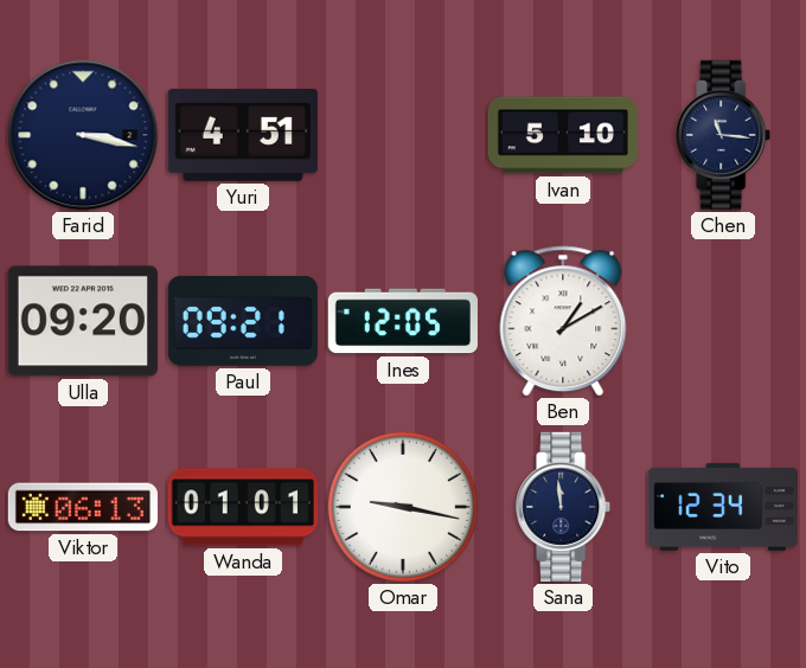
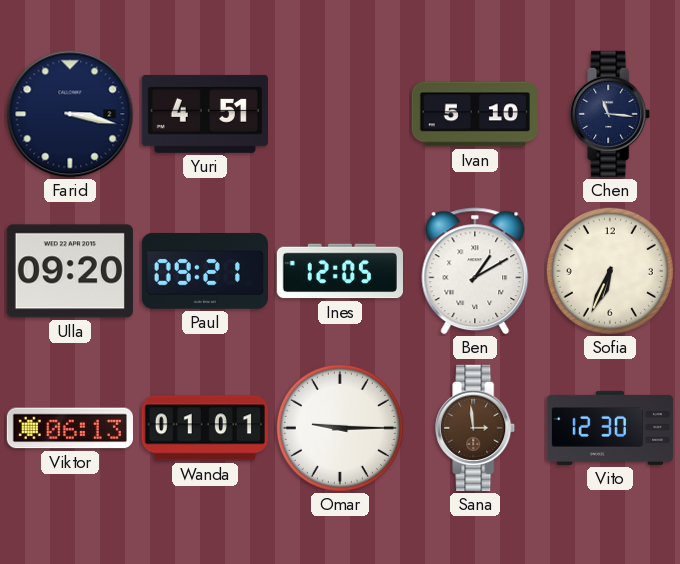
Sofia: none -> 6:34
Omar: 9:17 -> 9:15
Sana: 11:59 -> 2:59
Sana dial: navy -> brown
Vito: 12:34 -> 12:30
